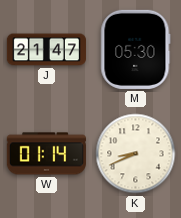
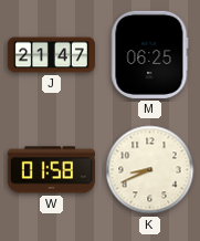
M: 05:30 -> 06:25
W: 01:14 -> 01:58
